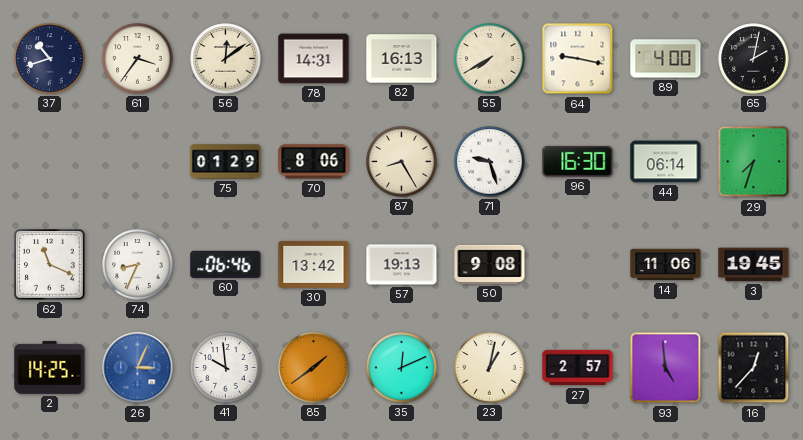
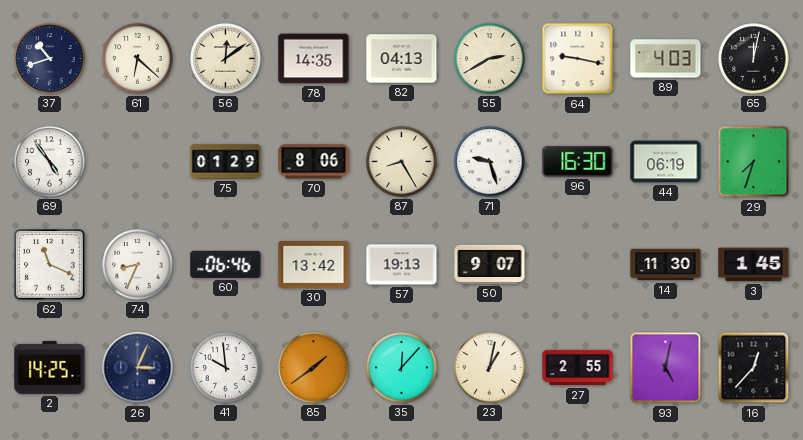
61: 3:36 -> 6:22
78: 14:31 -> 14:35
82: 16:13 -> 04:13
55: 7:40 -> 2:40
89: 4:00 -> 4:03
65: 2:02 -> 12:02
69: none -> 4:54
44: 06:14 -> 06:19
50: 9:08 -> 9:07
14: 11:06 -> 11:30
3: 19:45 -> 1:45
26 dial: blue -> navy
35: 12:11 -> 12:07
27: 2:57 -> 2:55
93: 4:59 -> 5:02
